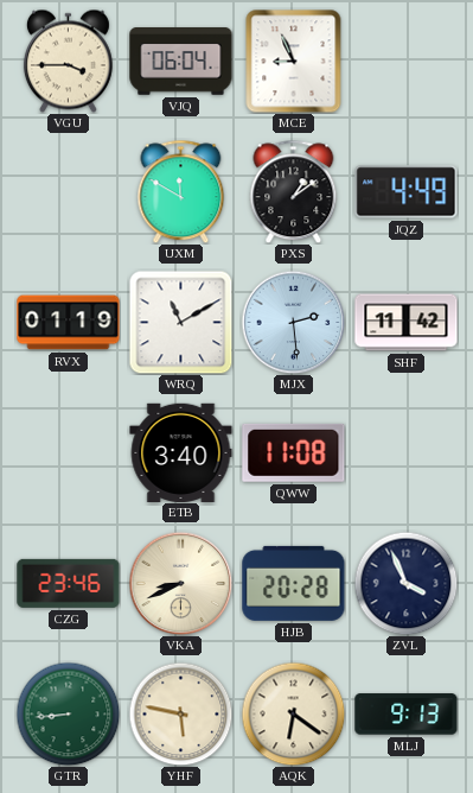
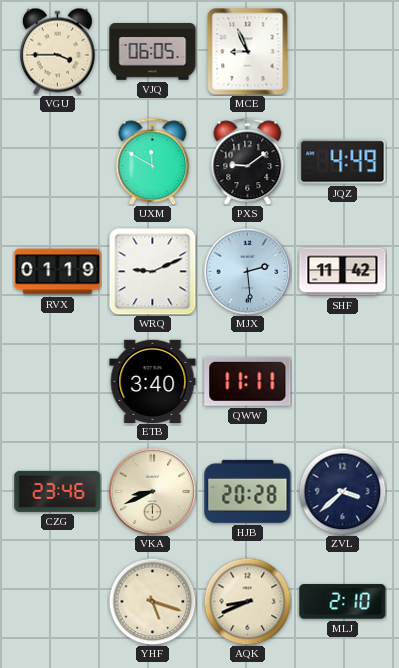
VJQ: 06:04 -> 06:05
PXS: 1:09 -> 9:09
WRQ: 11:10 -> 9:11
QWW: 11:08 -> 11:11
ZVL: 3:56 -> 3:38
GTR: 8:44 -> none
YHF: 5:47 -> 5:18
AQK: 6:21 -> 8:41
MLJ: 9:13 -> 2:10
